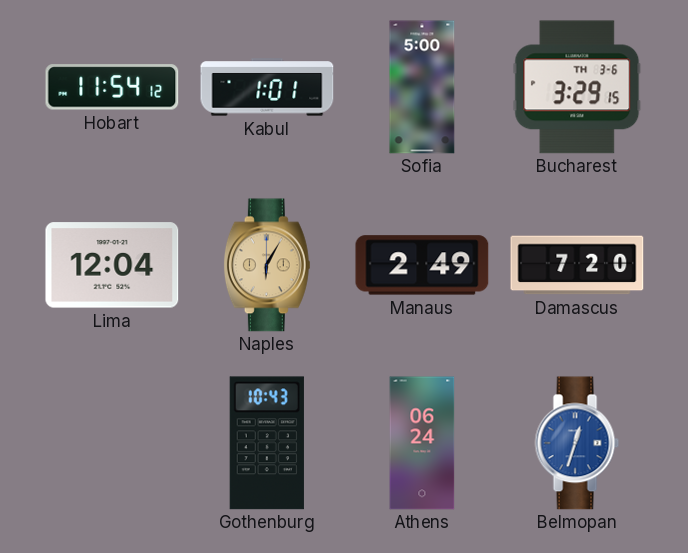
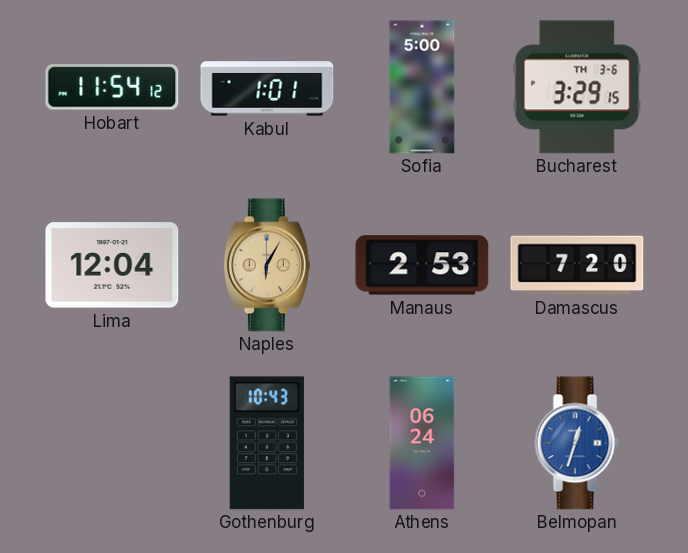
Manaus: 2:49 -> 2:53
